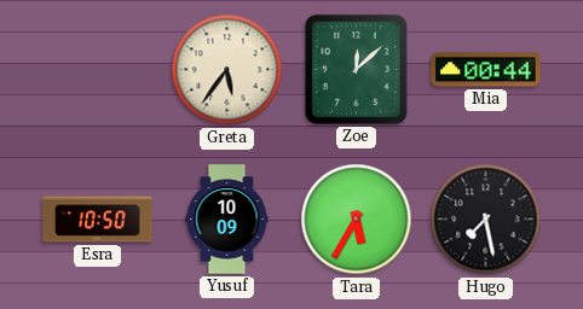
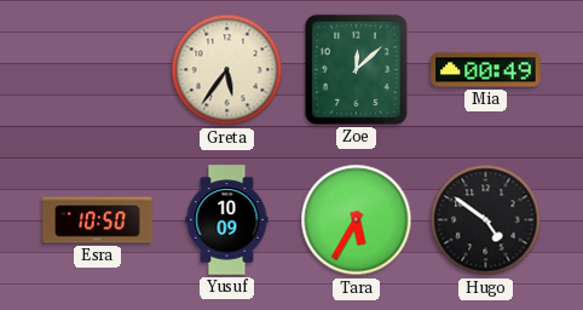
Mia: 00:44 -> 00:49
Hugo: 7:28 -> 4:51
